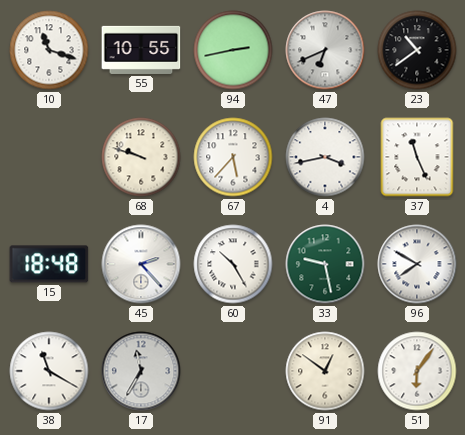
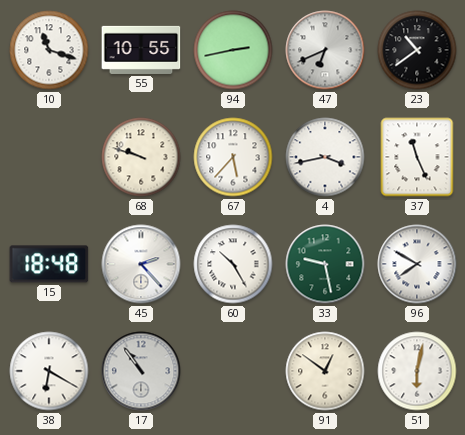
38: 11:20 -> 6:20
17: 11:35 -> 10:54
51: 6:06 -> 6:02
